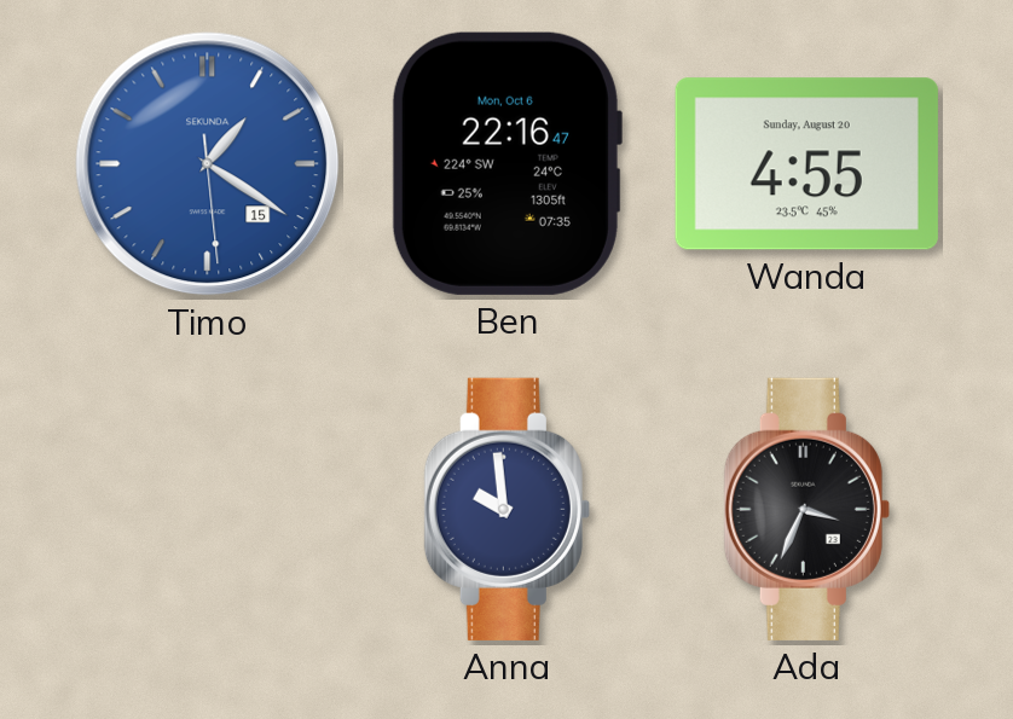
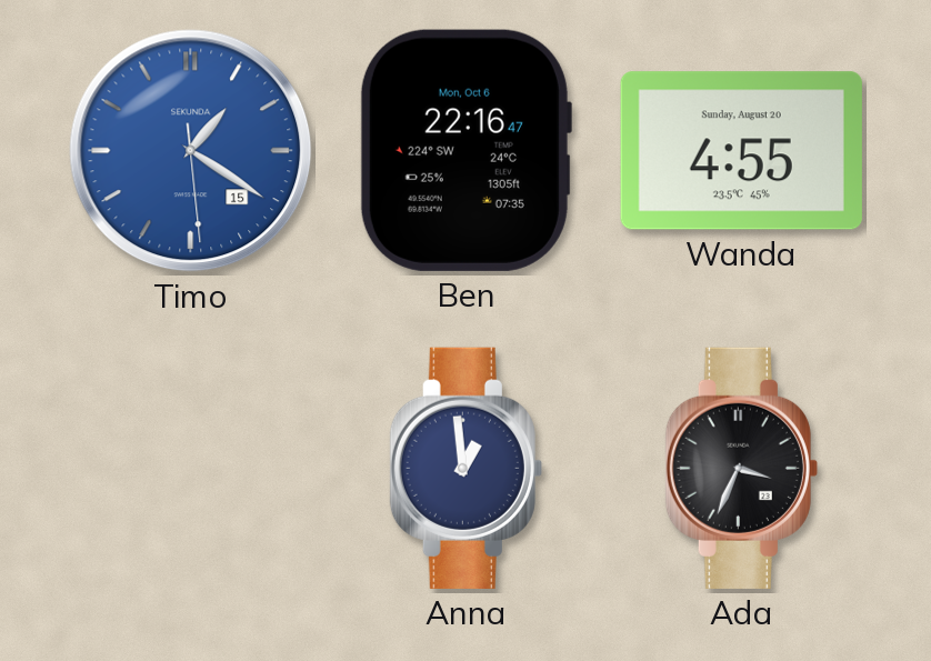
Anna: 9:59 -> 12:59
